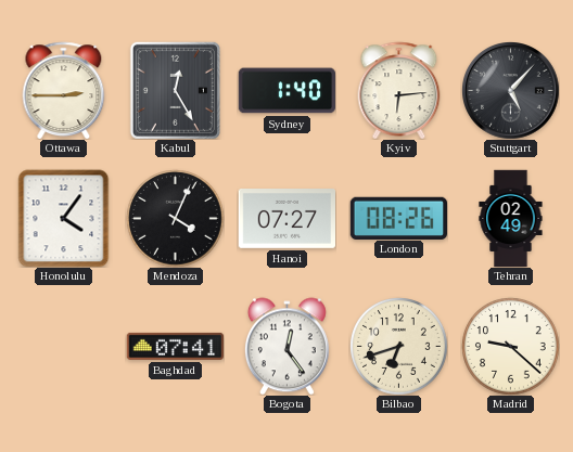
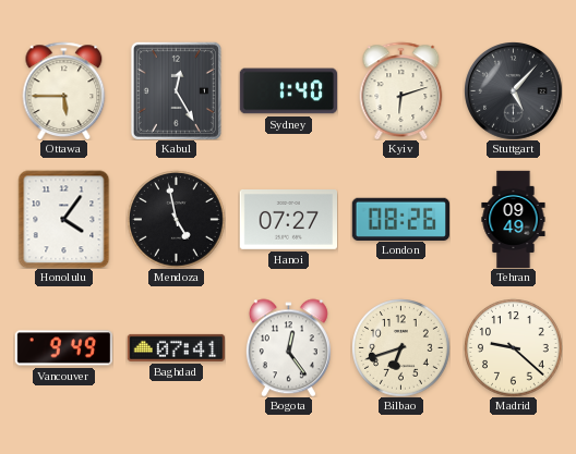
Ottawa: 2:45 -> 5:45
Kyiv: 6:14 -> 6:12
Mendoza: 4:04 -> 4:58
Tehran: 02:49 -> 09:49
Vancouver: none -> 9:49
